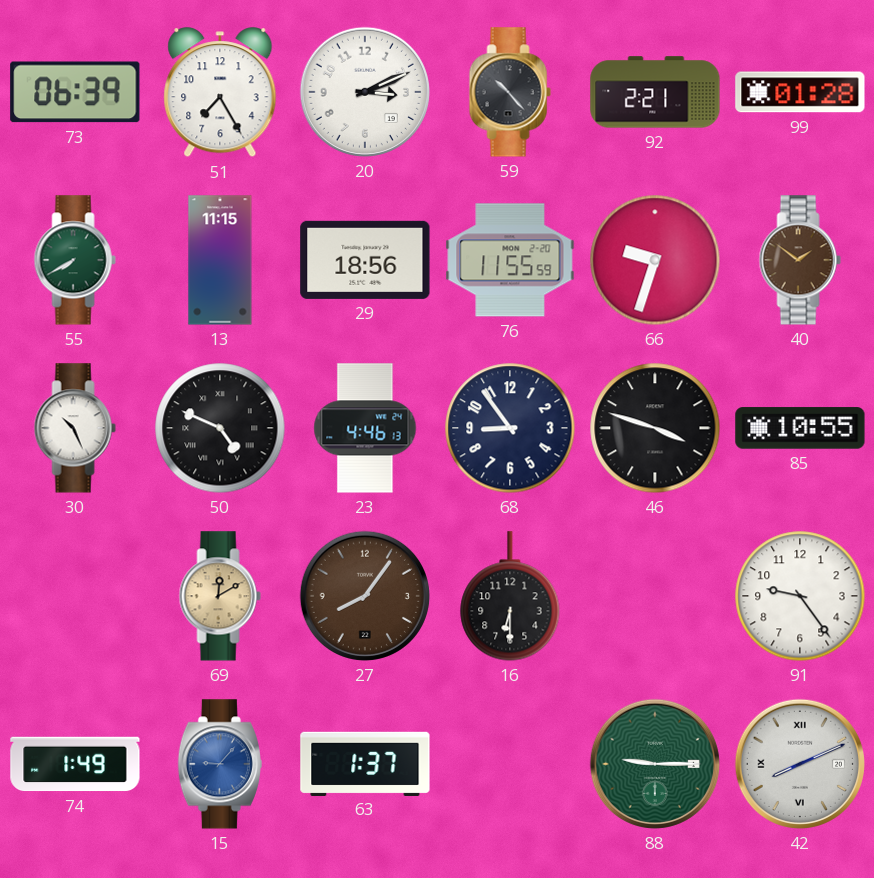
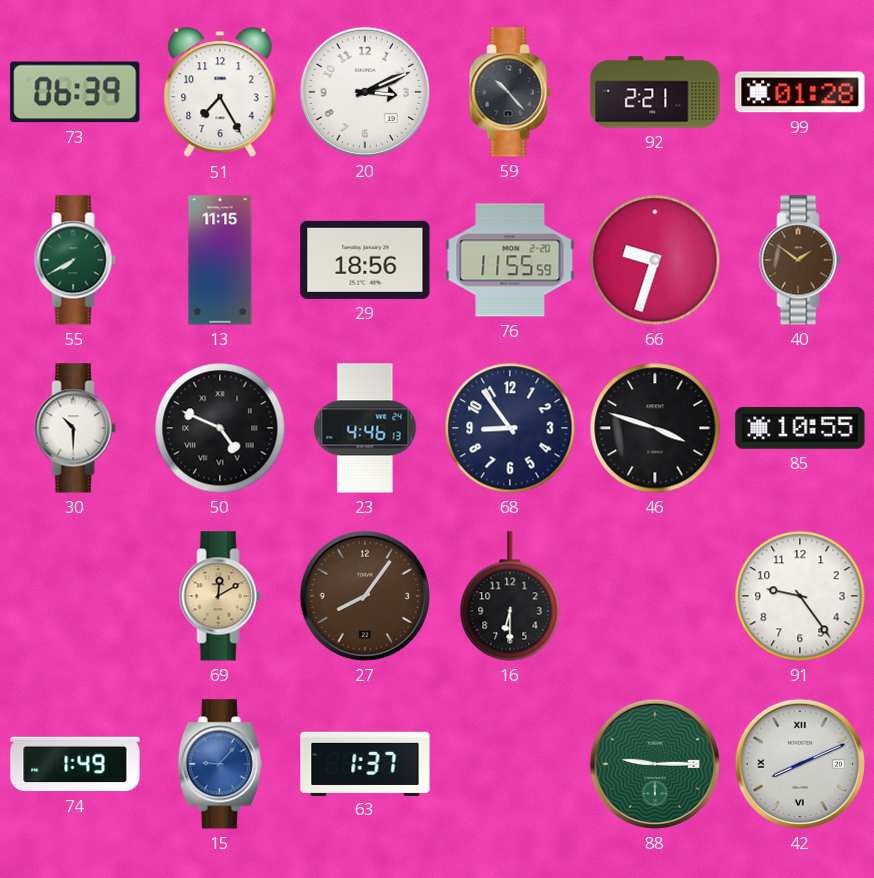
30: 10:26 -> 10:30
